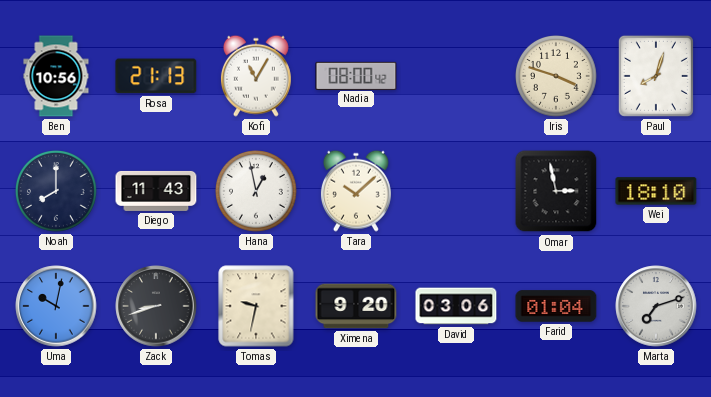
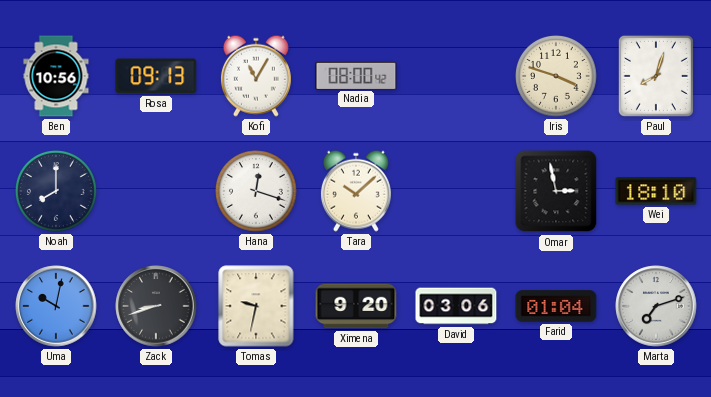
Rosa: 21:13 -> 09:13
Diego: 11:43 -> none
Hana: 12:58 -> 12:18
